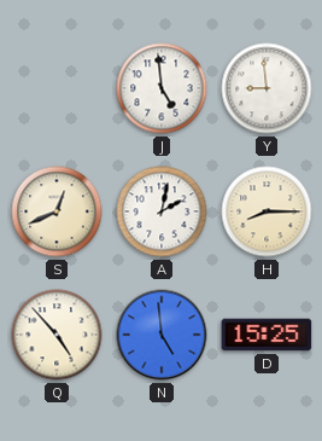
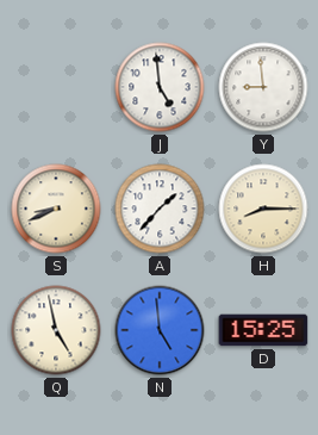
S: 12:41 -> 8:41
A: 2:02 -> 1:37
Q: 4:53 -> 4:58
